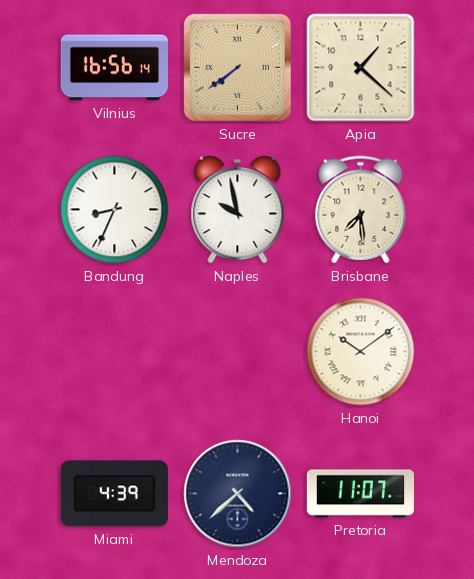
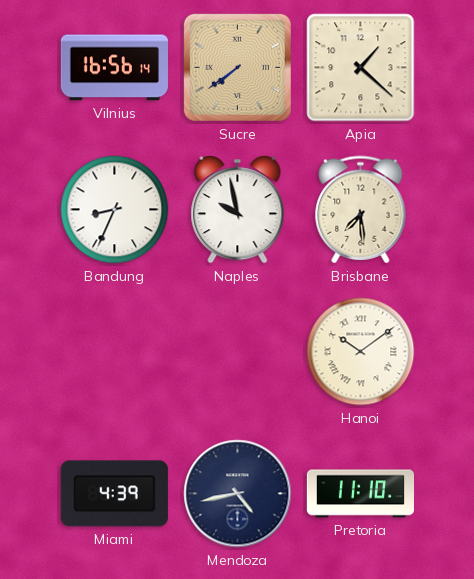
Mendoza: 4:38 -> 4:43
Pretoria: 11:07 -> 11:10
